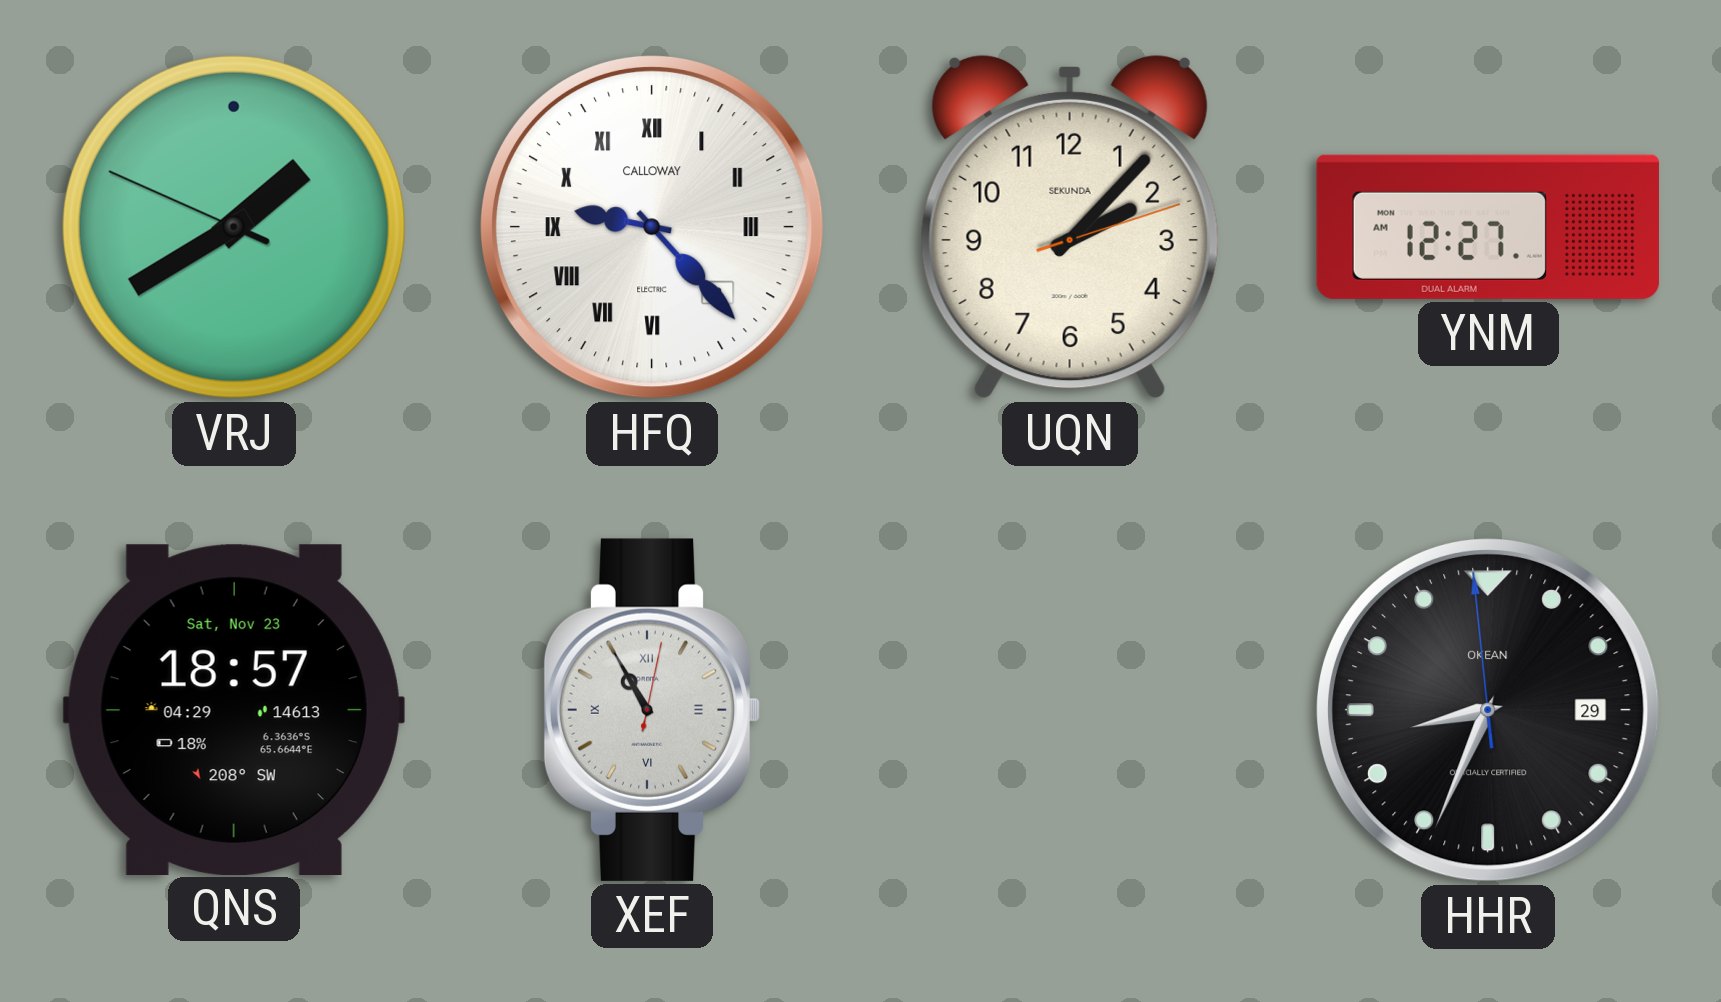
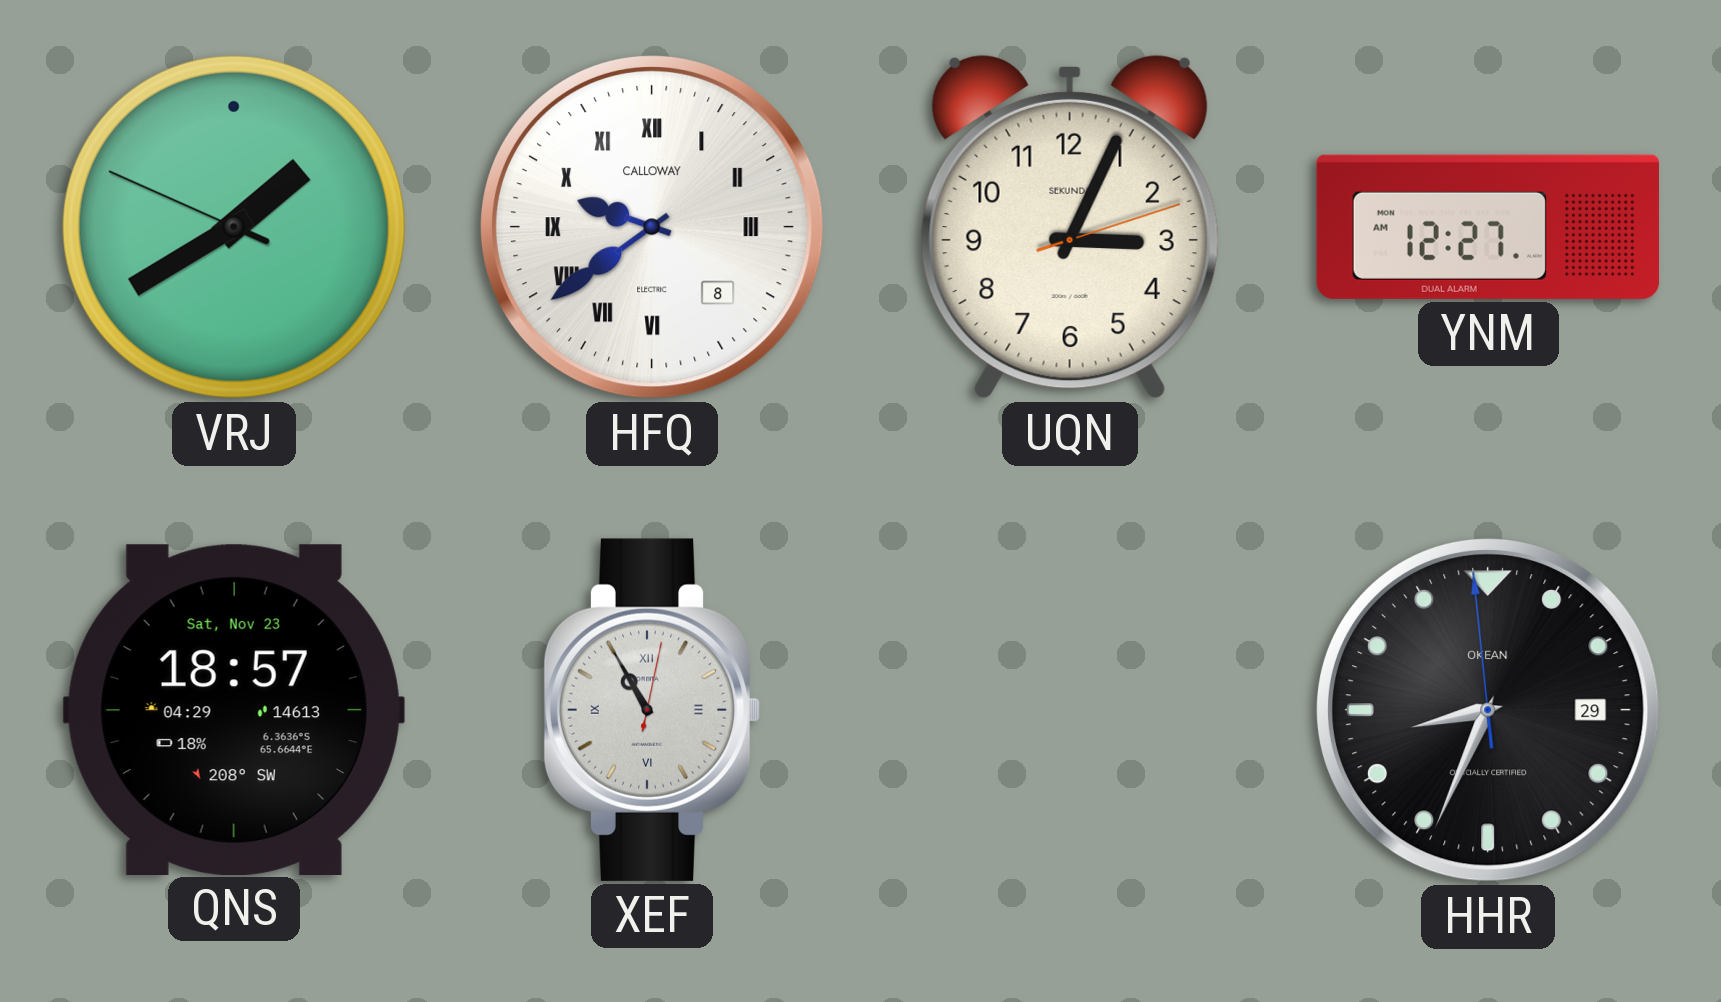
HFQ: 9:23 -> 9:39
UQN: 2:07 -> 3:04
